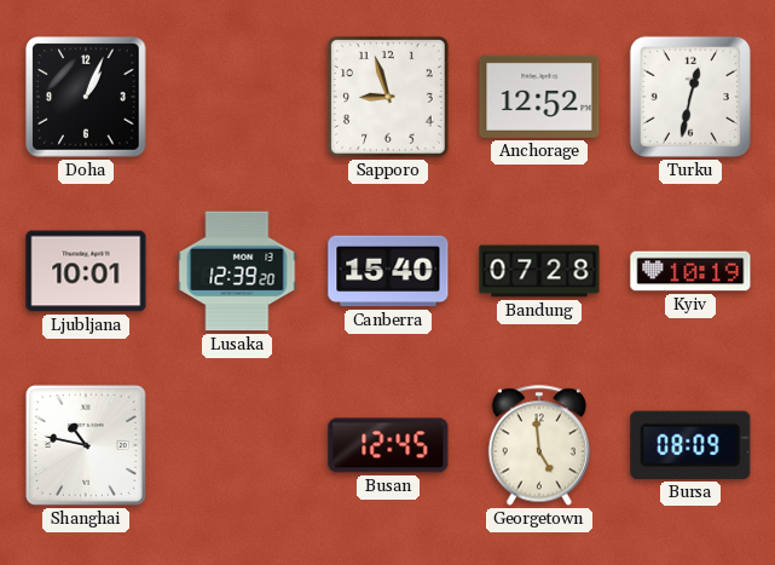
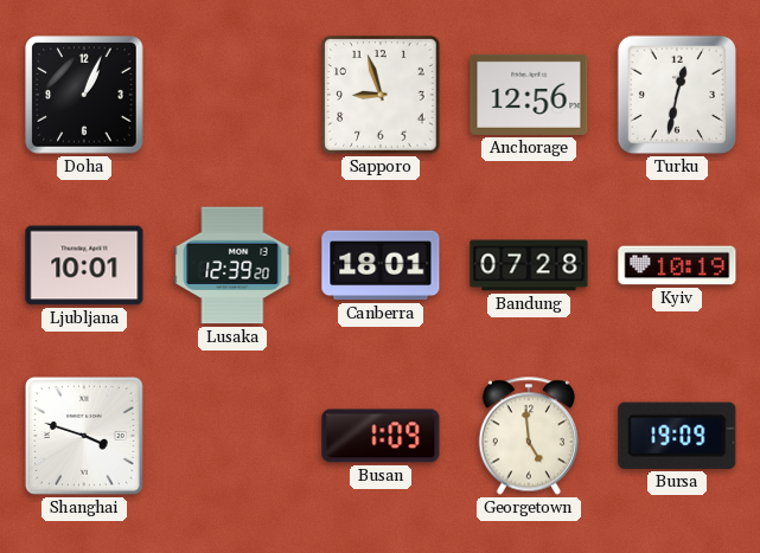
Anchorage: 12:52 -> 12:56
Canberra: 15:40 -> 18:01
Shanghai: 10:47 -> 3:48
Busan: 12:45 -> 1:09
Bursa: 08:09 -> 19:09
